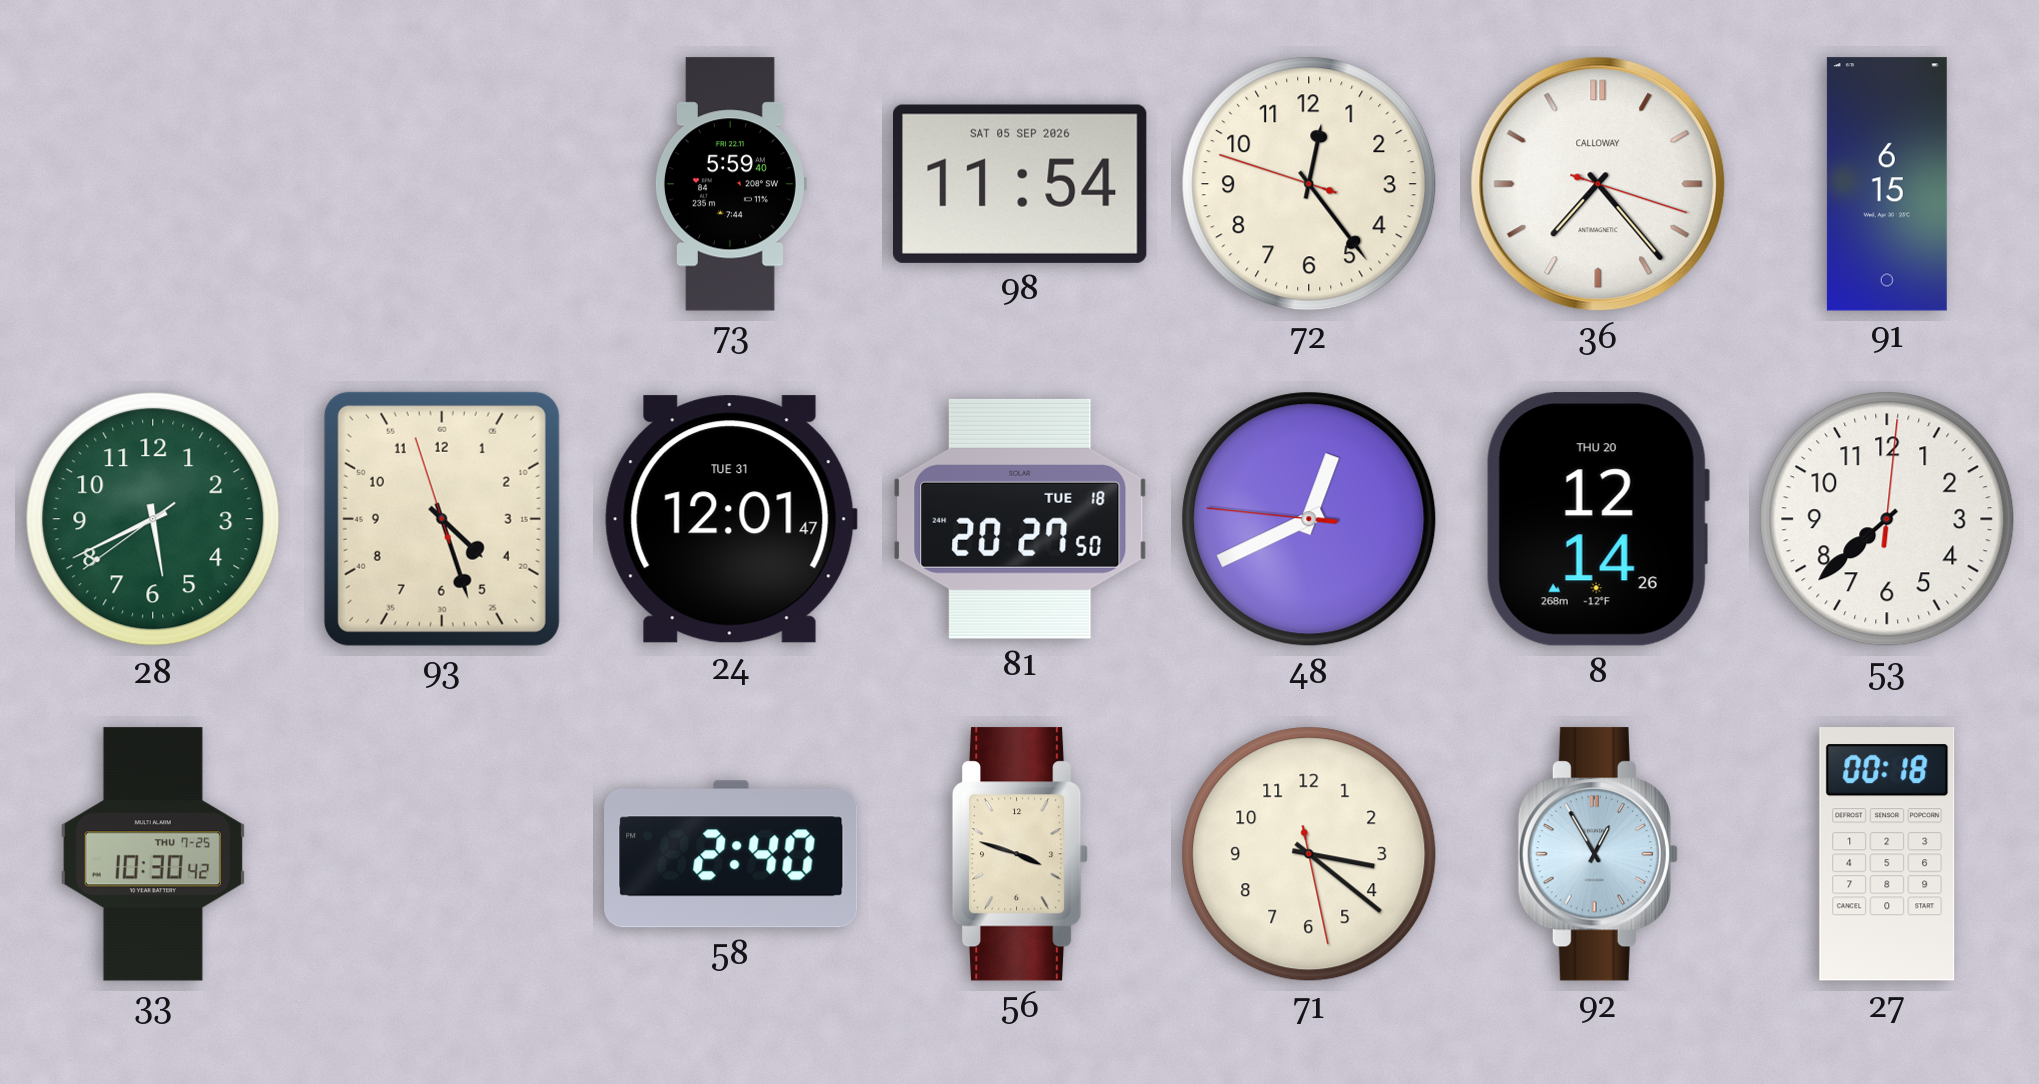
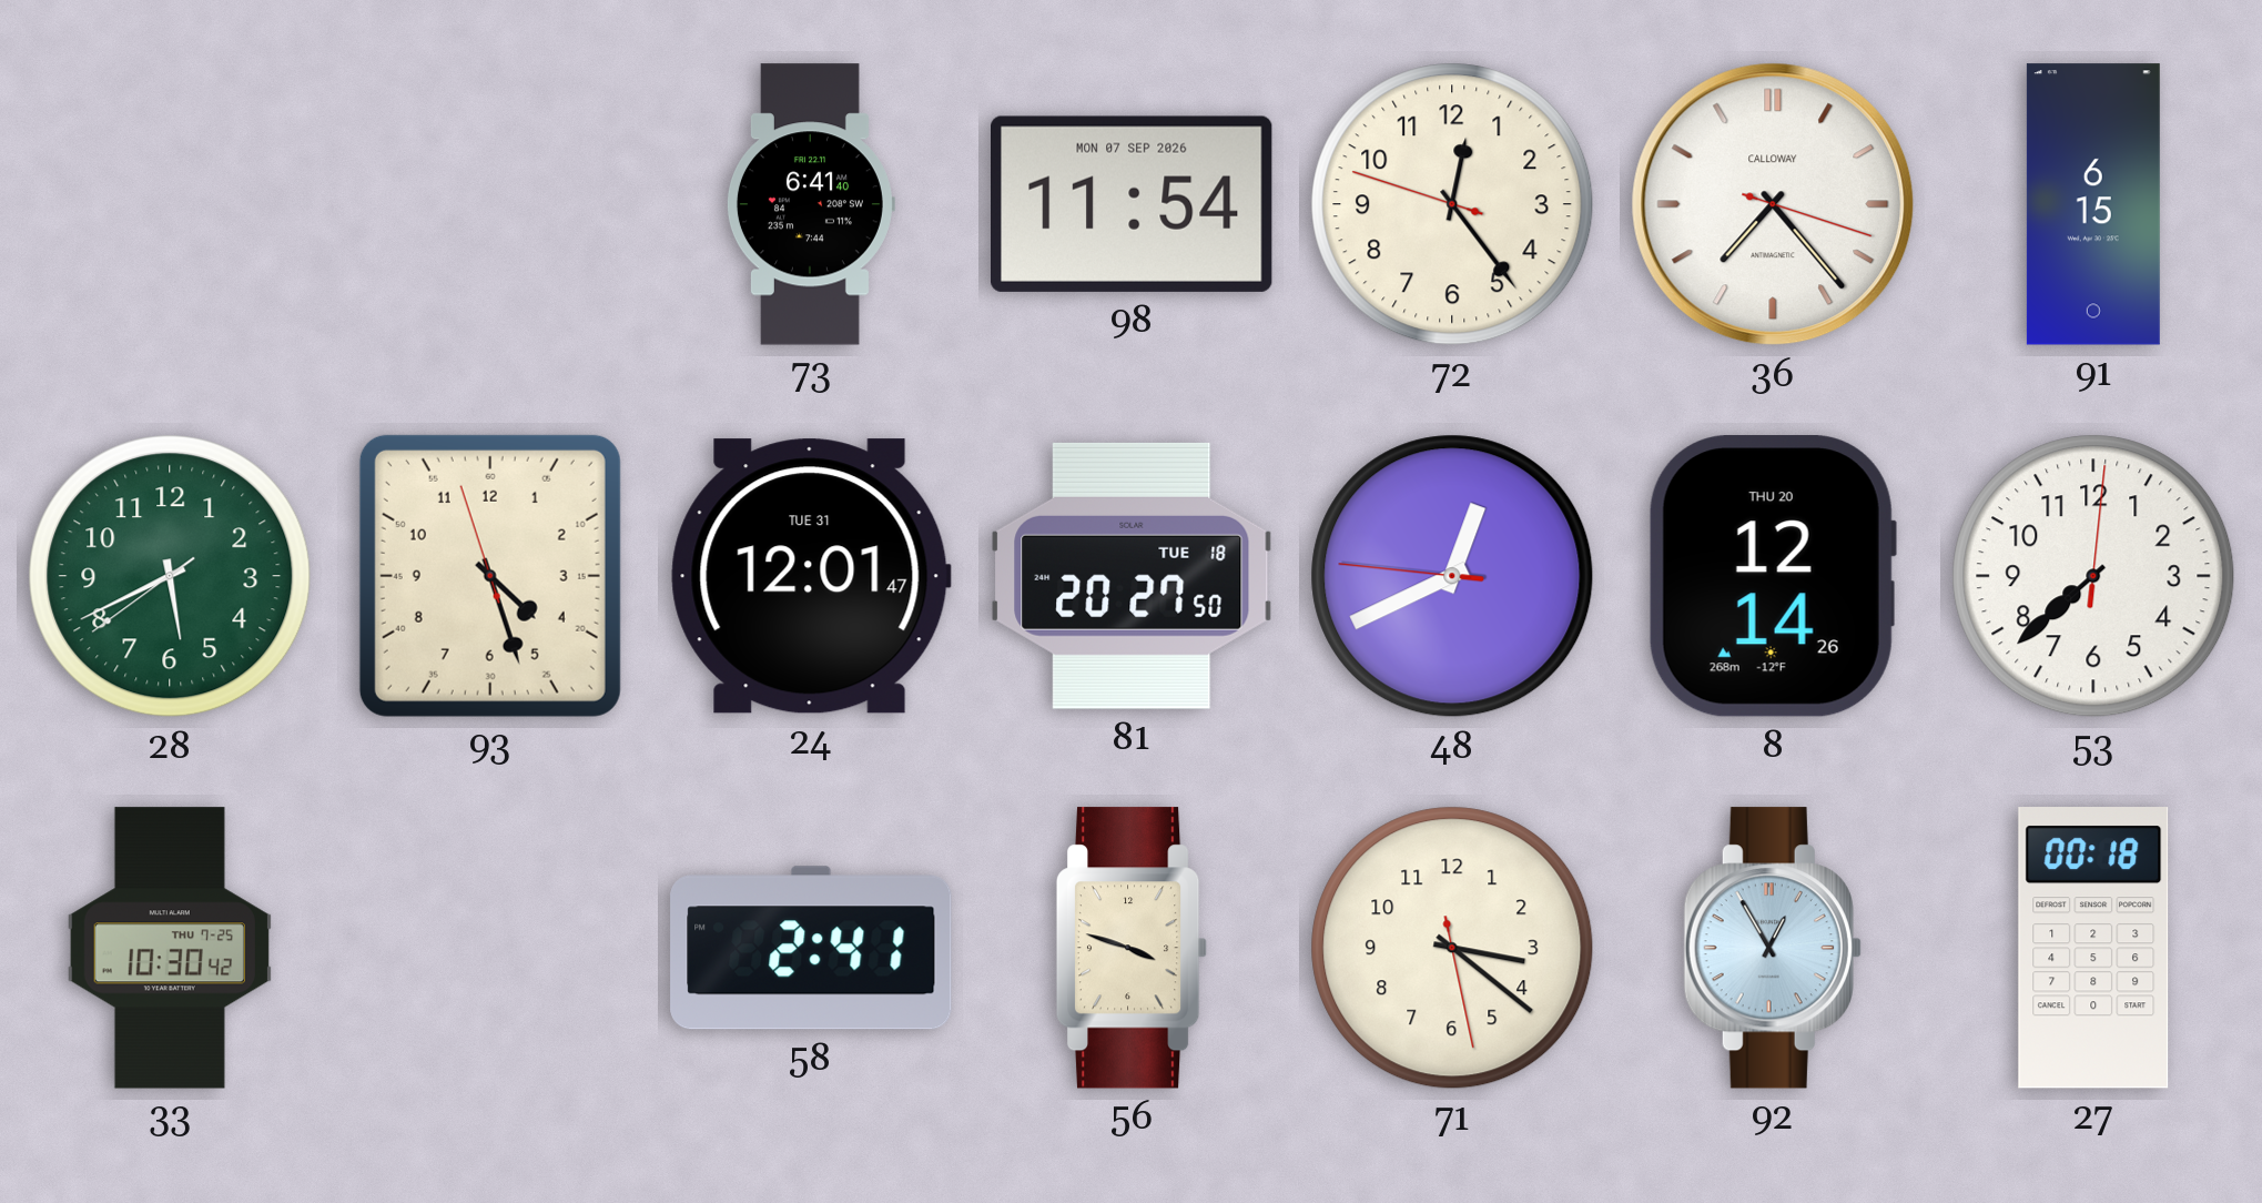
73: 5:59 -> 6:41
98 date: SAT 05 SEP 2026 -> MON 07 SEP 2026
58: 2:40 -> 2:41
